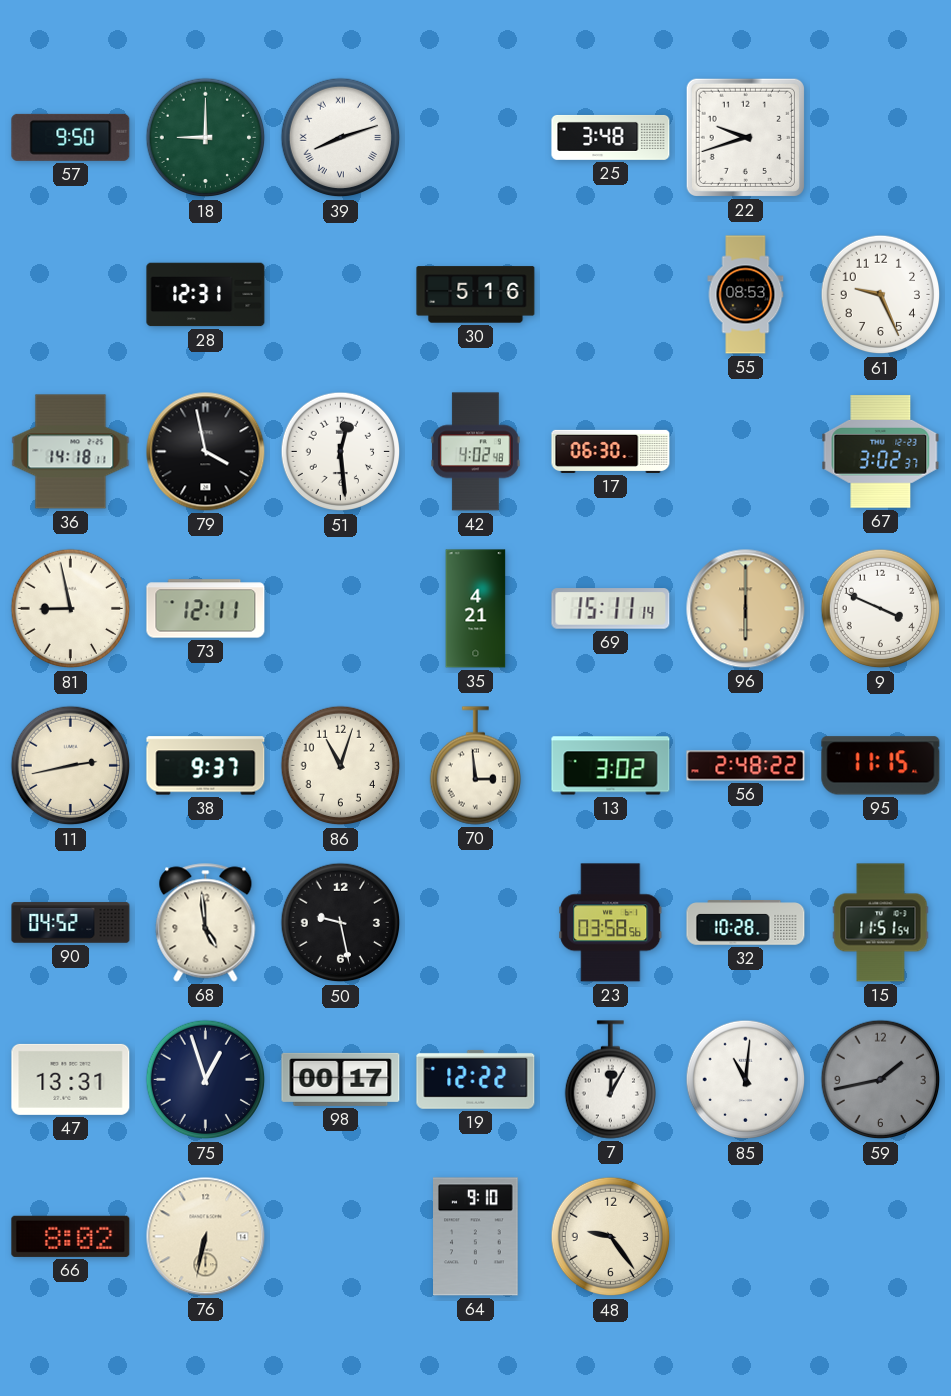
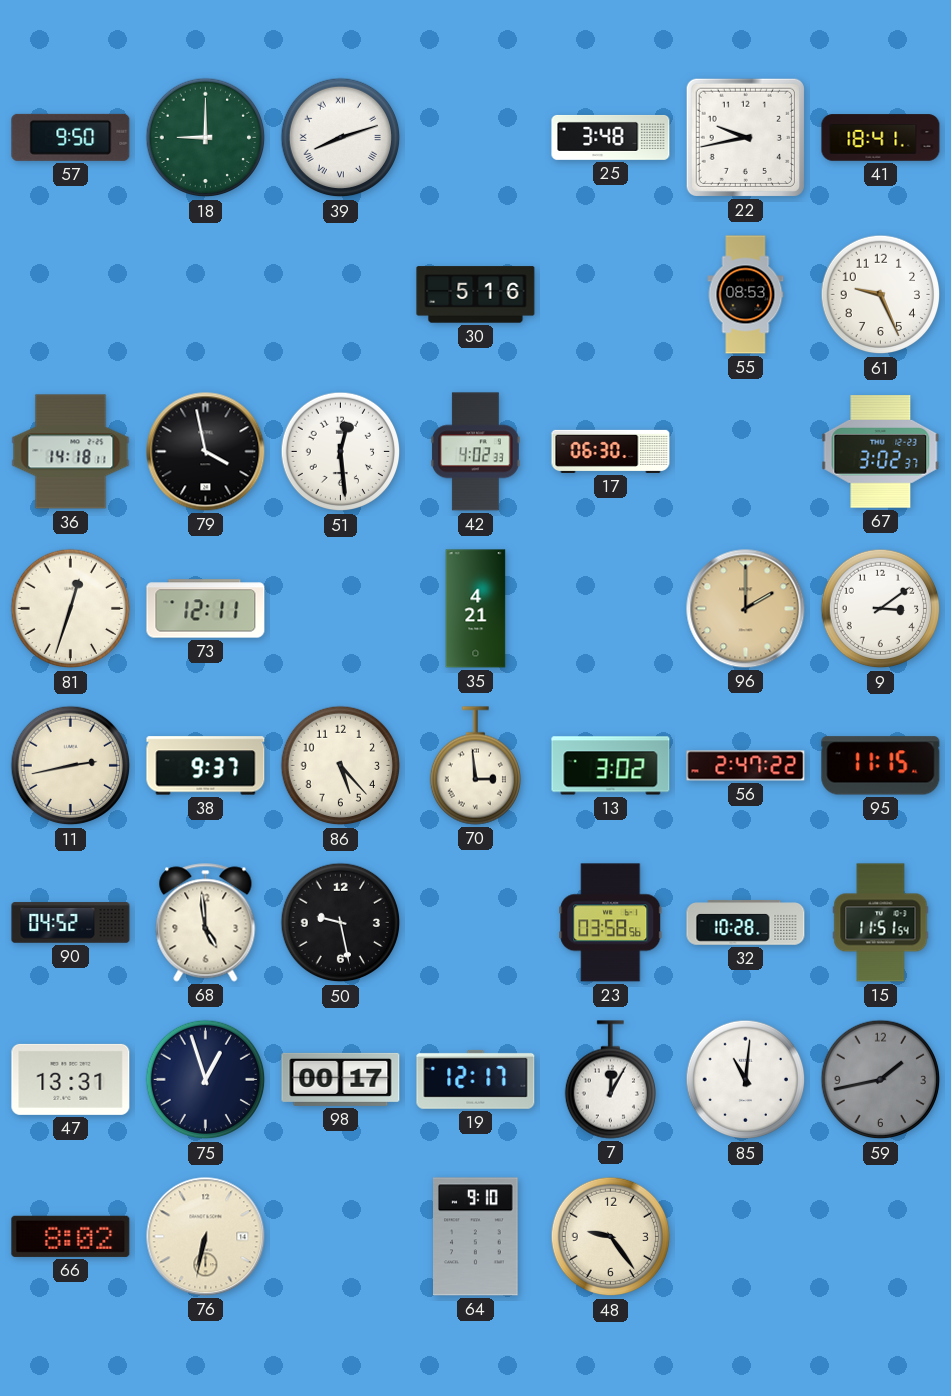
22: 9:42 -> 9:43
41: none -> 18:41
28: 12:31 -> none
42: 4:02:48 -> 4:02:33
81: 8:58 -> 12:33
69: 15:11 -> none
96: 6:00 -> 2:00
9: 3:49 -> 3:09
86: 11:03 -> 5:23
56: 2:48 -> 2:47
19: 12:22 -> 12:17
